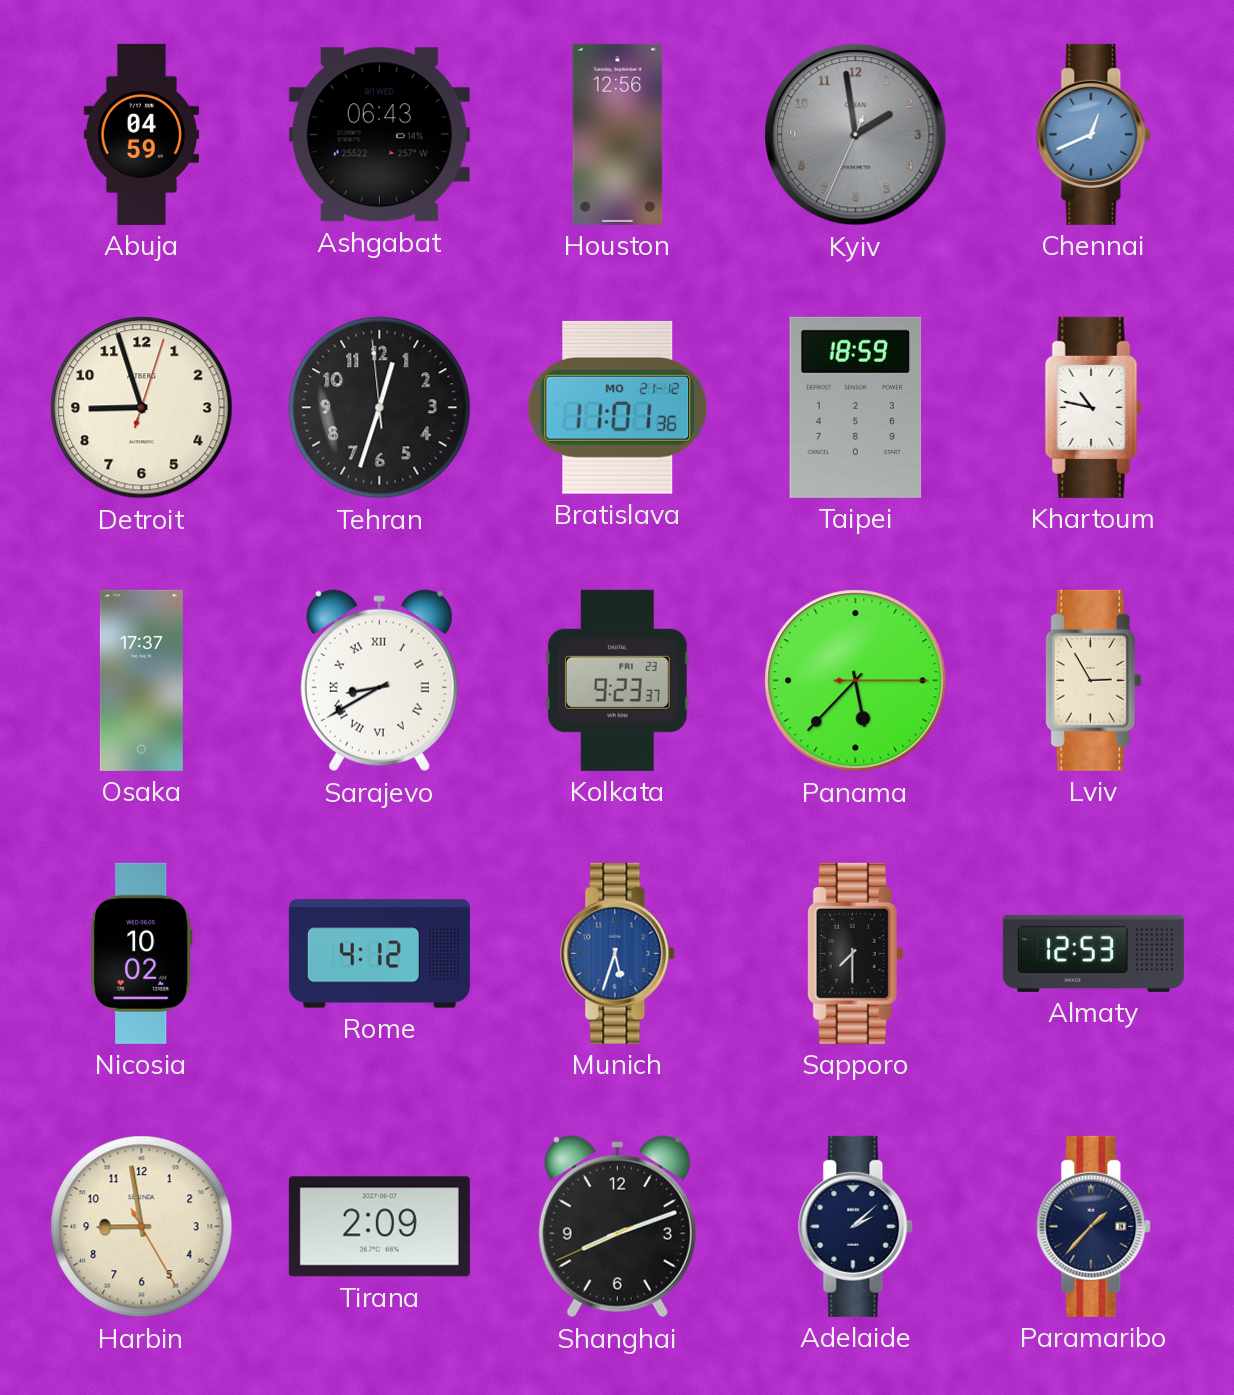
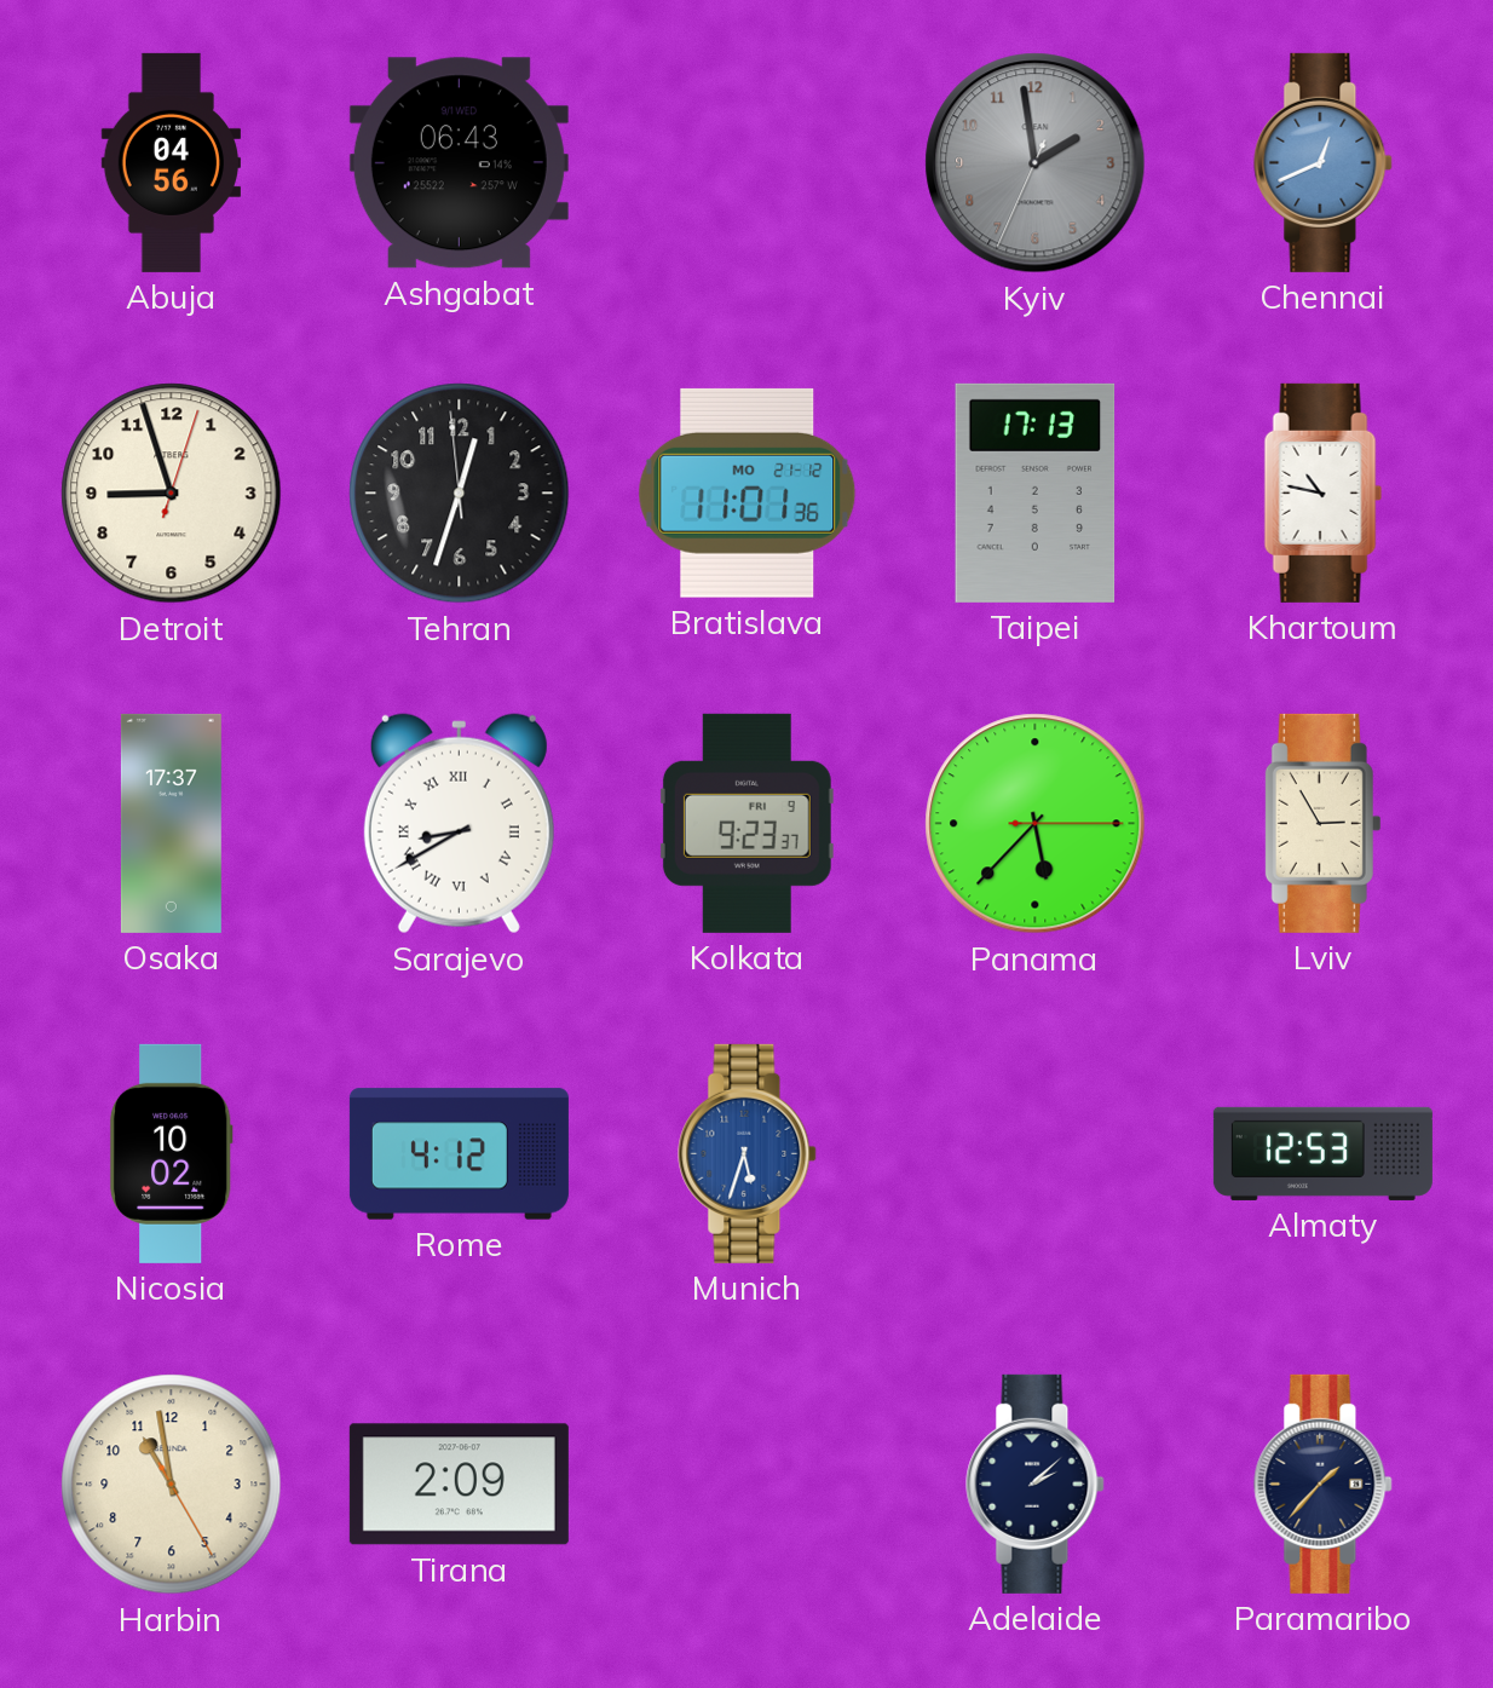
Abuja: 04:59 -> 04:56
Houston: 12:56 -> none
Taipei: 18:59 -> 17:13
Kolkata date: FRI 23 -> FRI 9
Sapporo: 7:30 -> none
Harbin: 8:58 -> 10:58
Shanghai: 8:11 -> none
